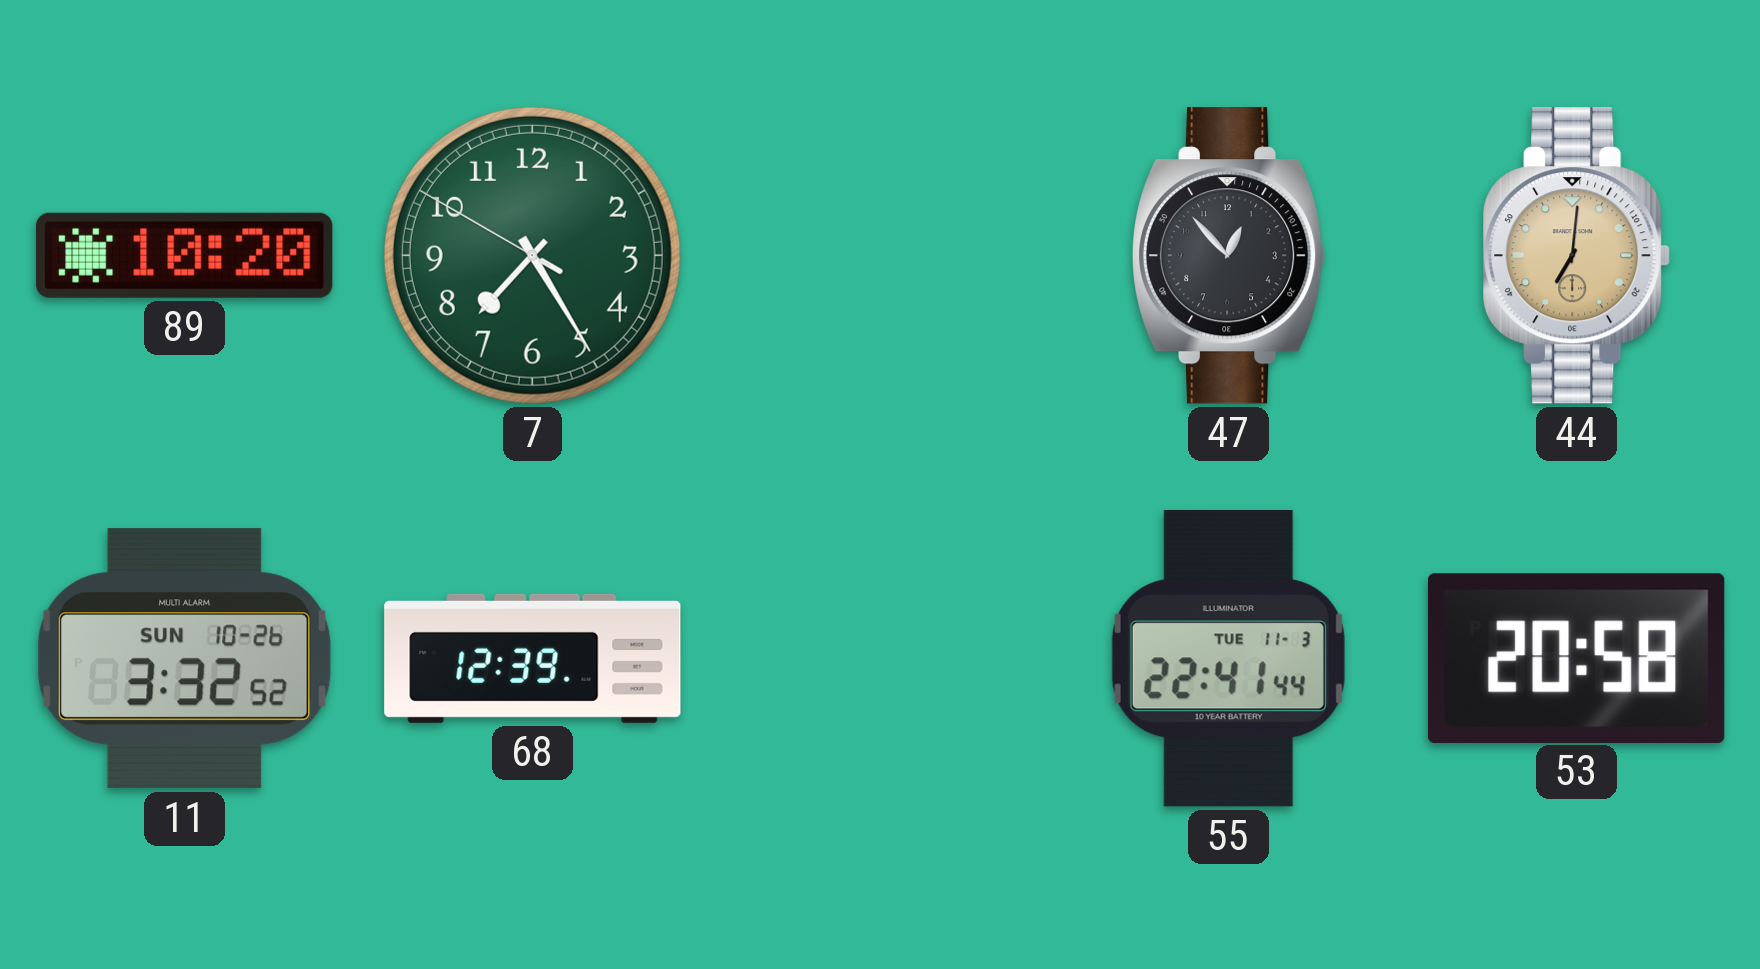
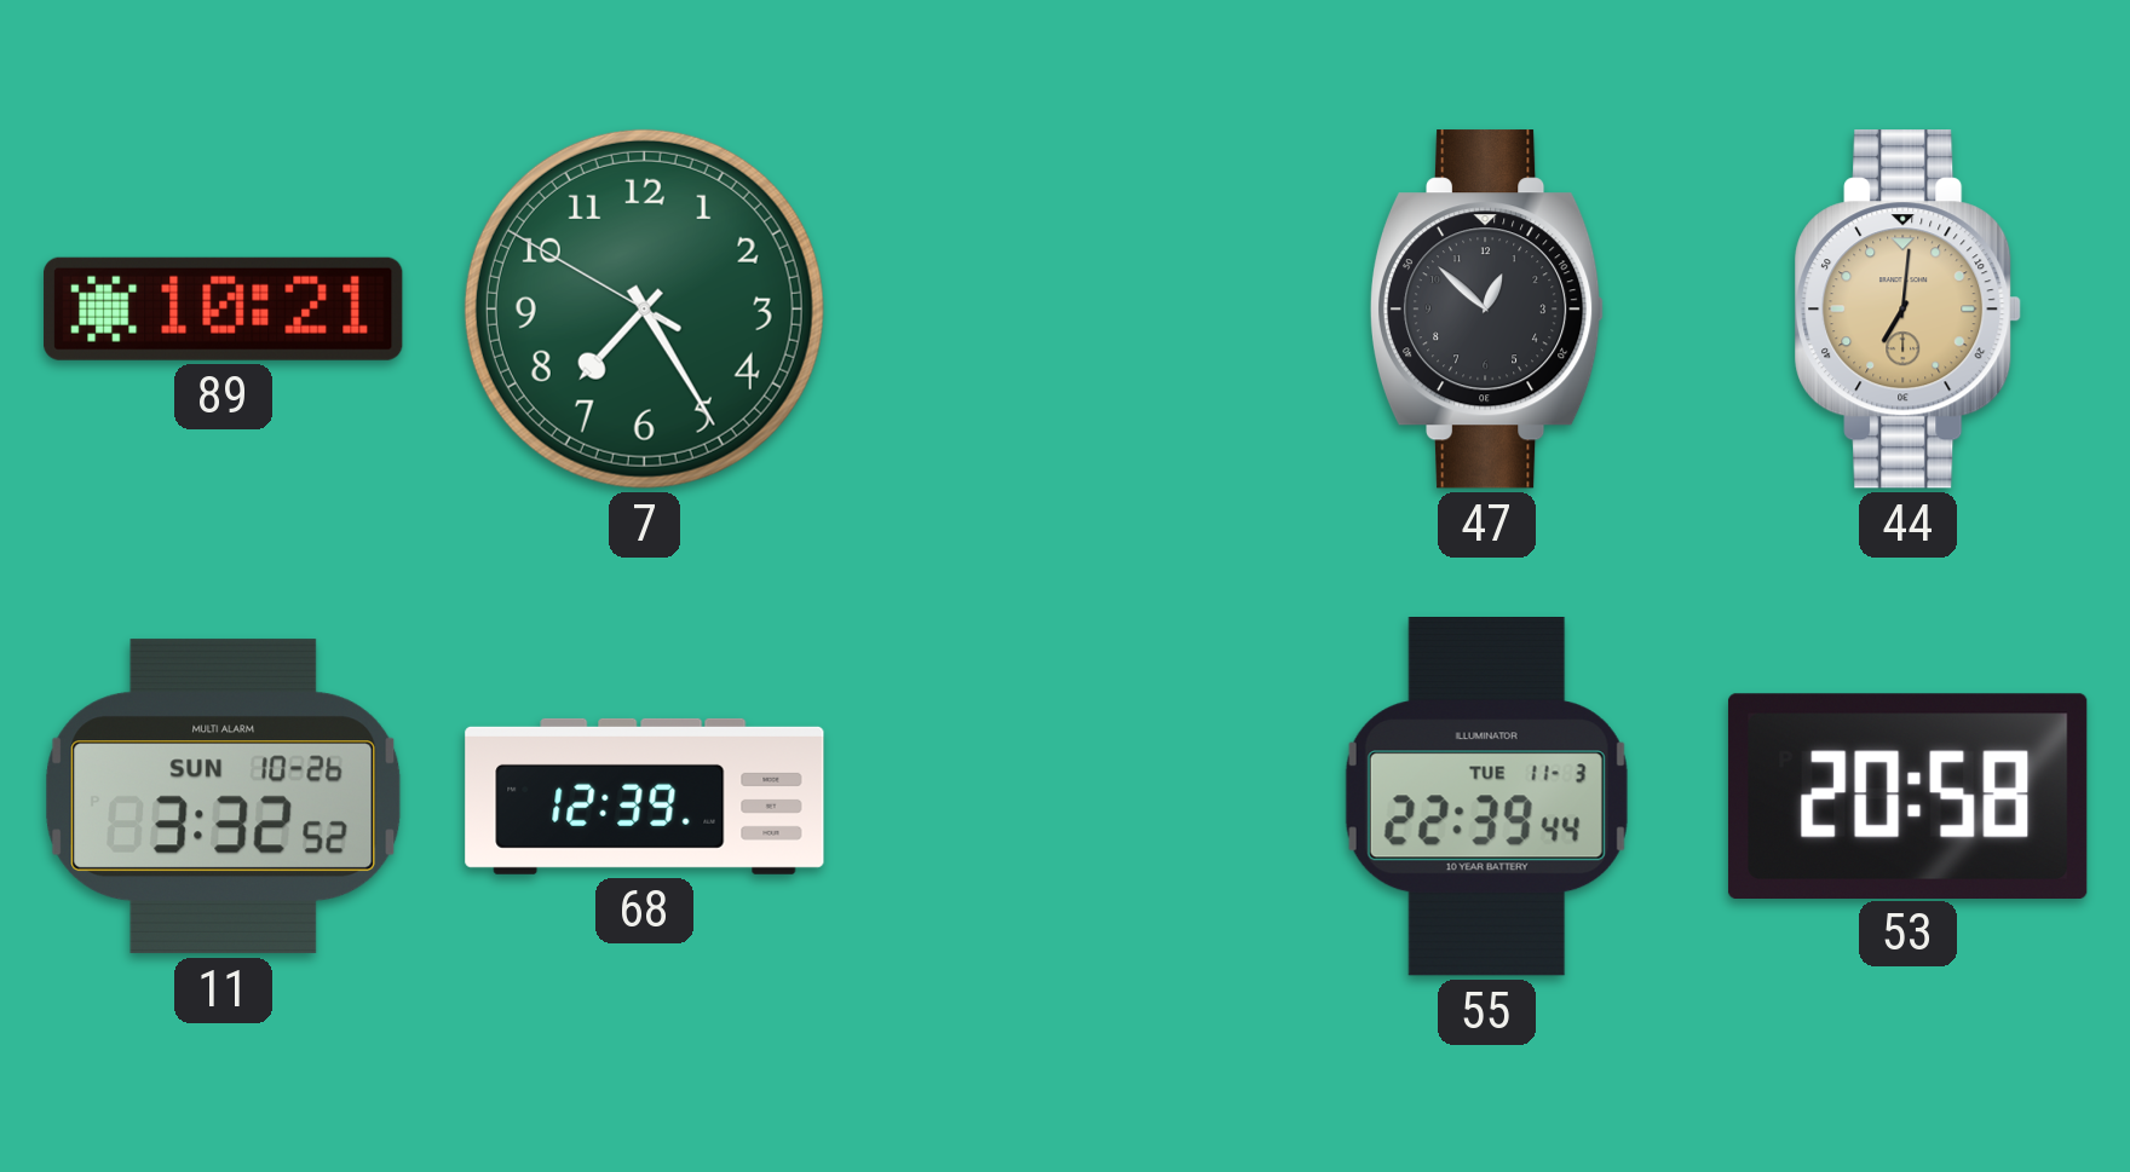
89: 10:20 -> 10:21
47: 12:53 -> 12:52
55: 22:41 -> 22:39
